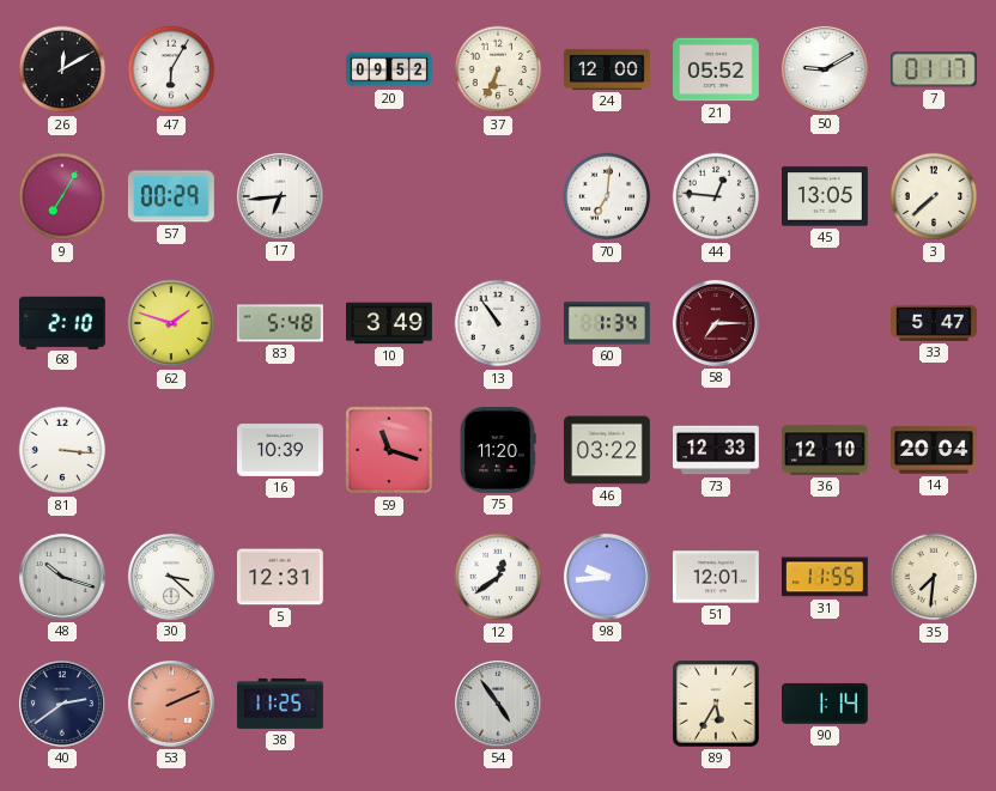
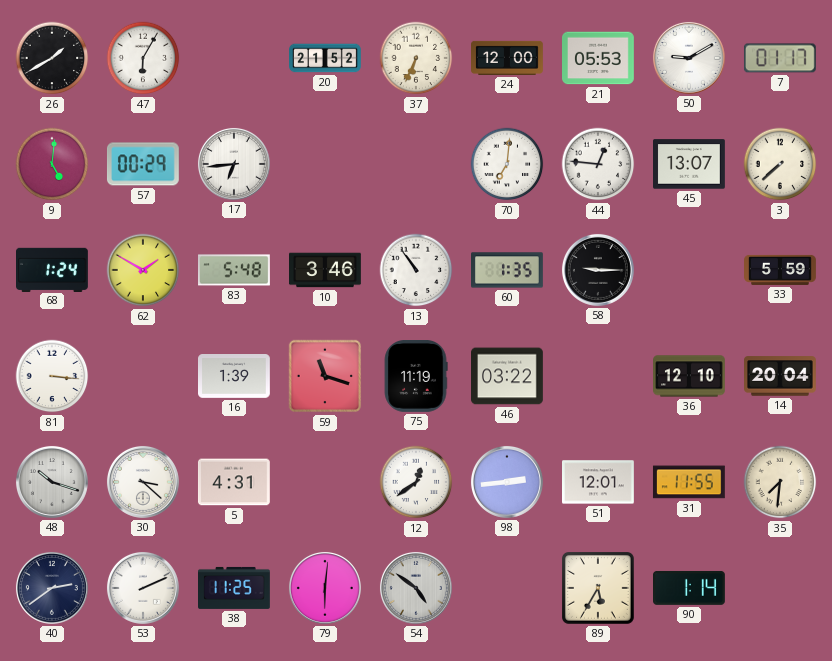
26: 12:10 -> 1:40
20: 09:52 -> 21:52
21: 05:52 -> 05:53
9: 7:05 -> 5:01
45: 13:05 -> 13:07
68: 2:10 -> 1:24
62: 1:48 -> 1:50
10: 3:49 -> 3:46
60: 1:34 -> 1:35
58: 7:15 -> 9:15
58 dial: burgundy -> black
33: 5:47 -> 5:59
16: 10:39 -> 1:39
75: 11:20 -> 11:19
73: 12:33 -> none
5: 12:31 -> 4:31
98: 9:44 -> 2:44
53 dial: salmon -> white
79: none -> 6:01
54: 4:54 -> 4:51
